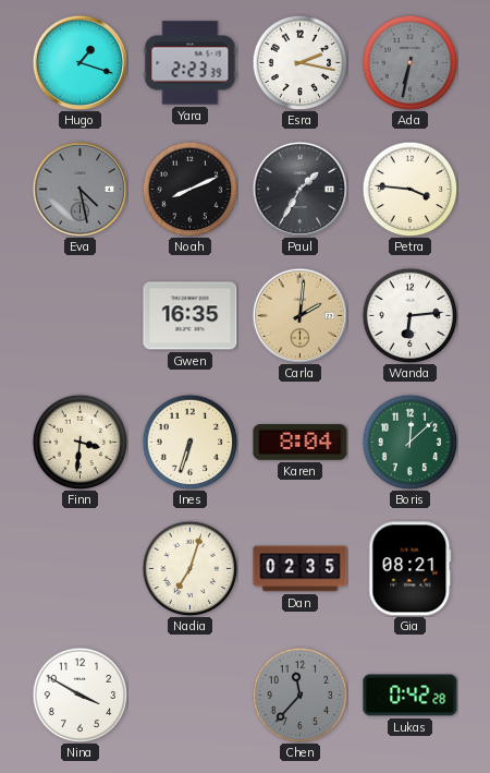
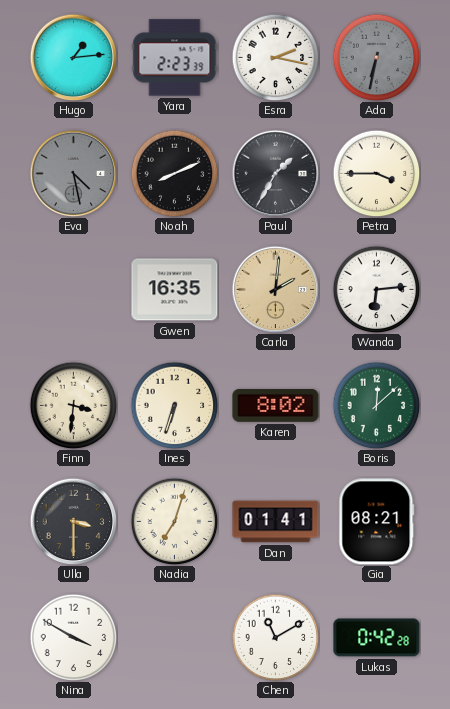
Hugo: 1:18 -> 1:14
Petra: 3:46 -> 3:45
Karen: 8:04 -> 8:02
Ulla: none -> 3:30
Dan: 02:35 -> 01:41
Chen: 11:37 -> 11:10
Chen dial: grey -> white
